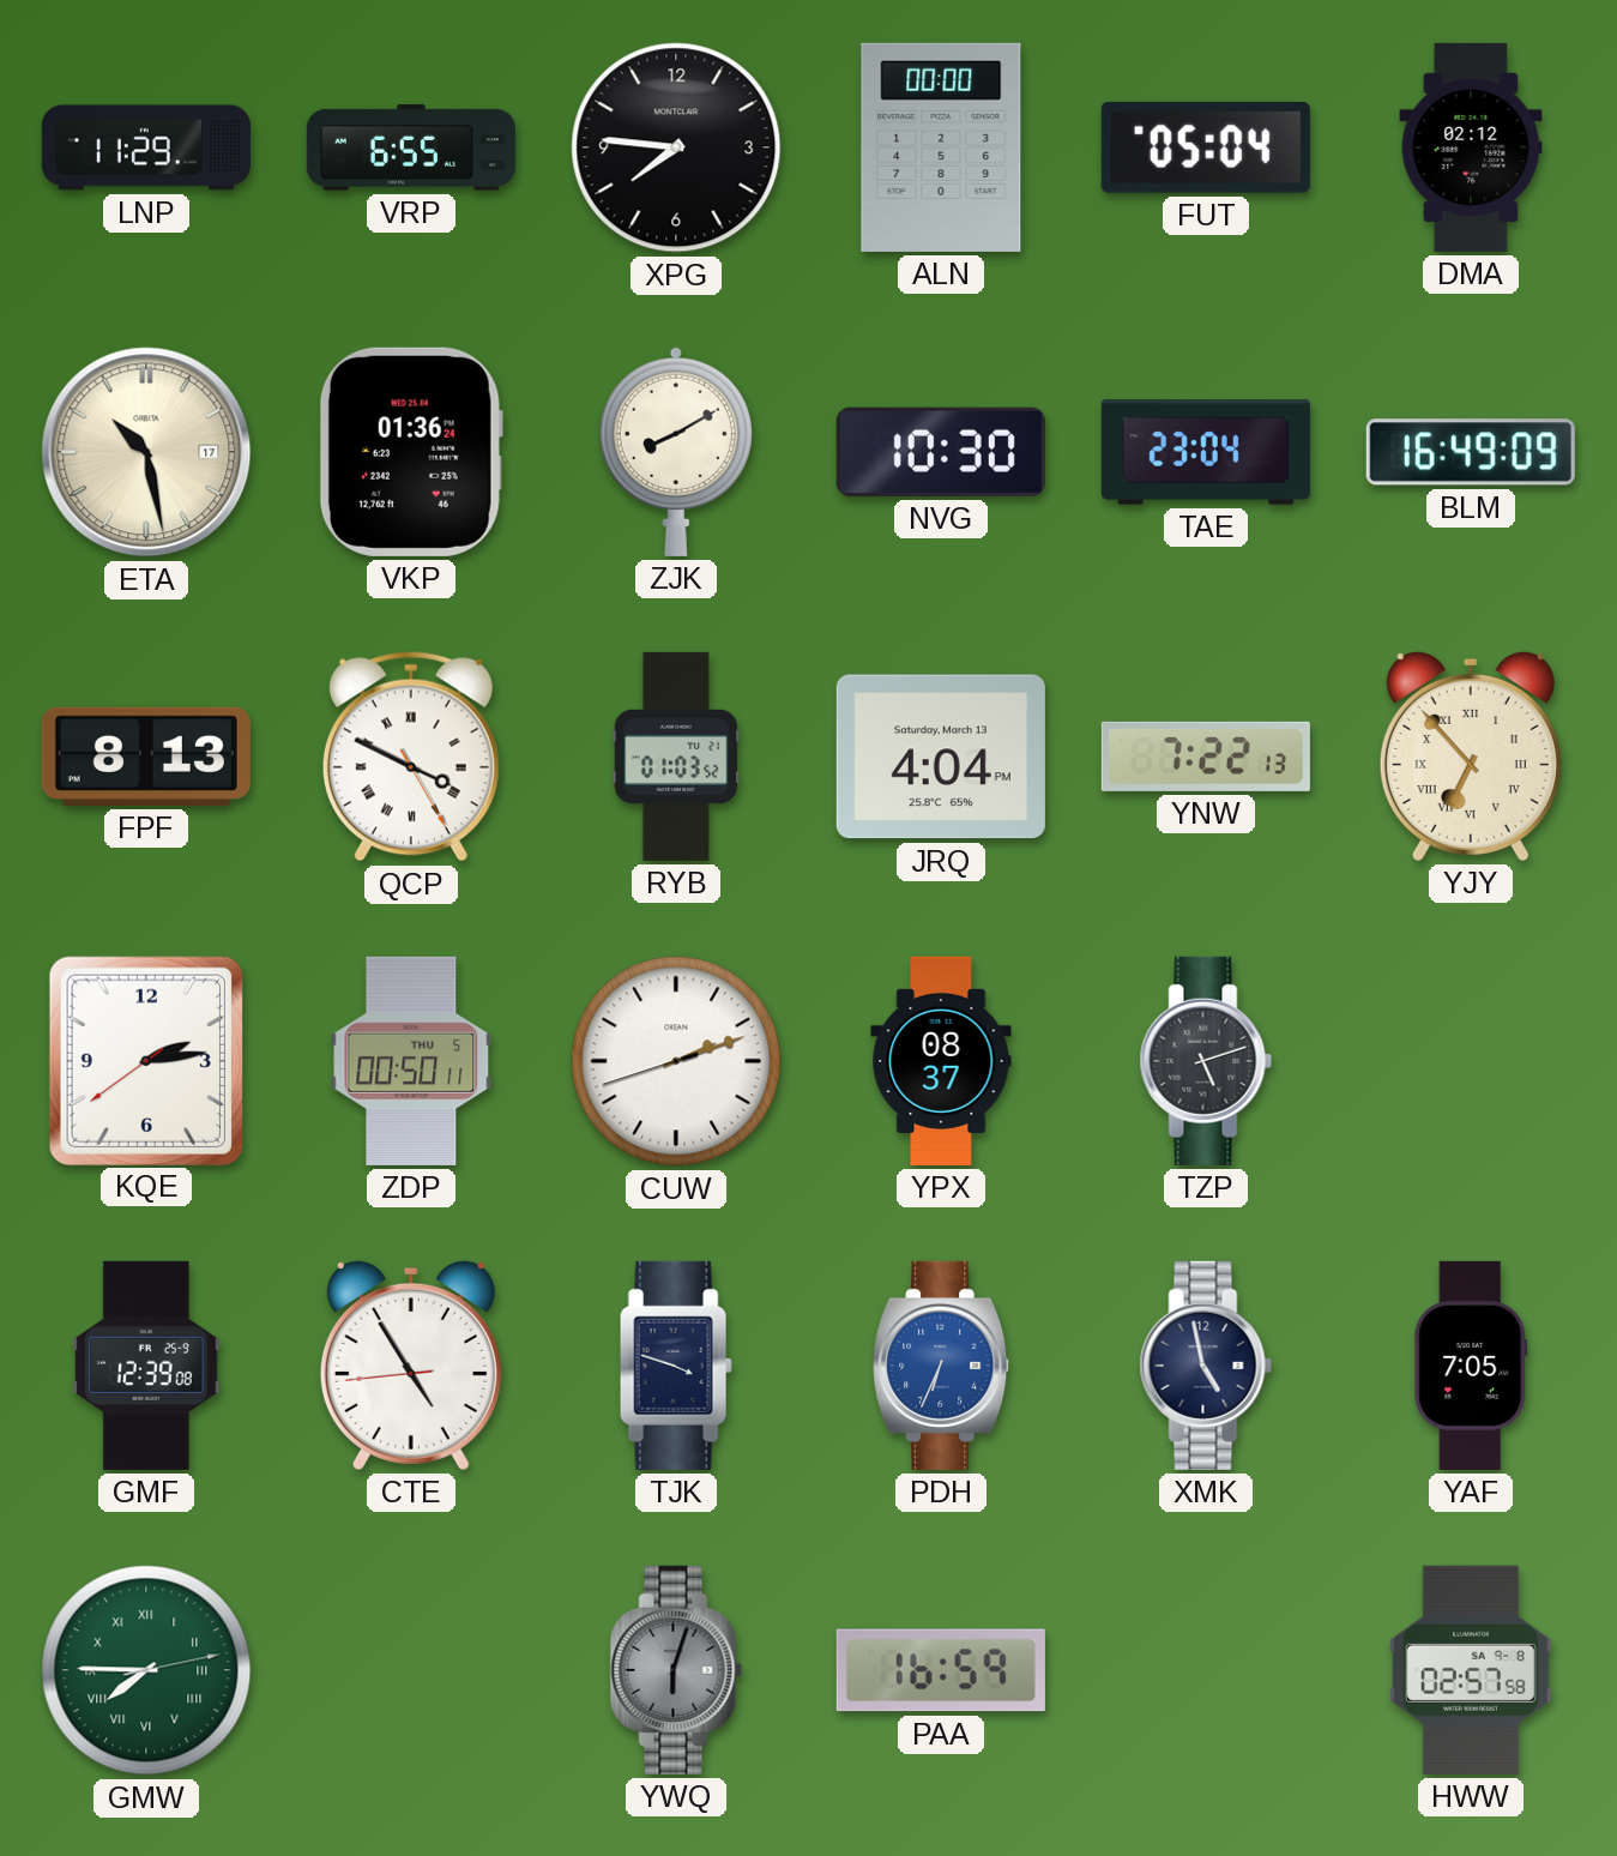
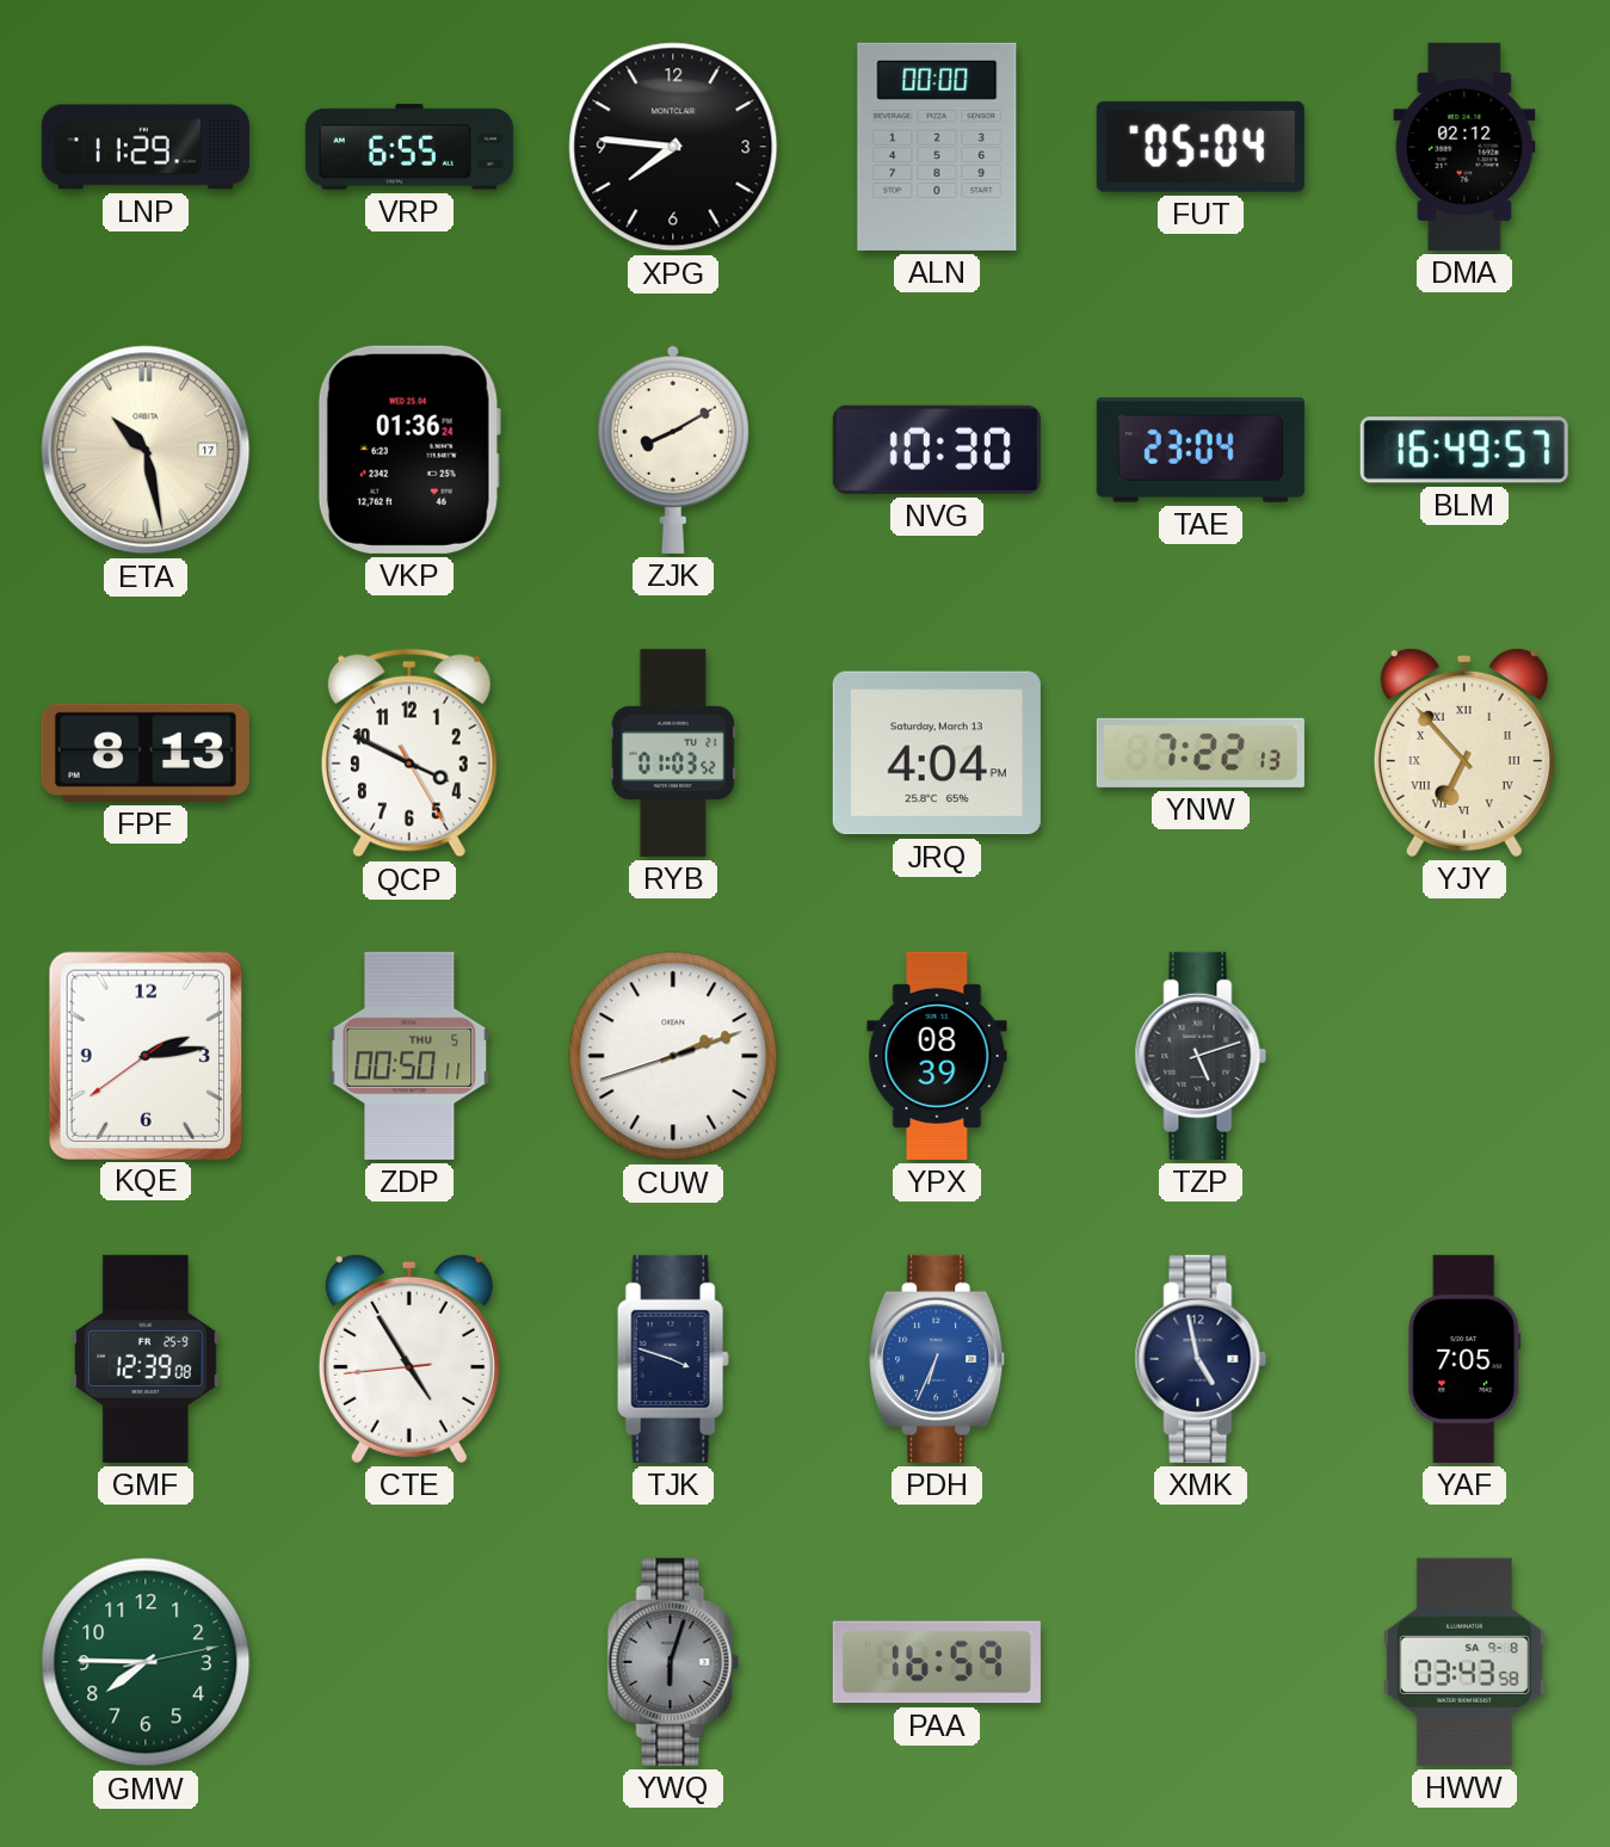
BLM: 16:49:09 -> 16:49:57
QCP numerals: Roman -> Arabic
YPX: 08:37 -> 08:39
GMW numerals: Roman -> Arabic
HWW: 02:57 -> 03:43
